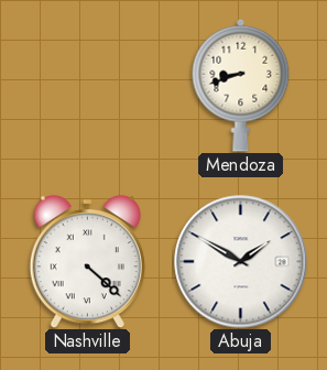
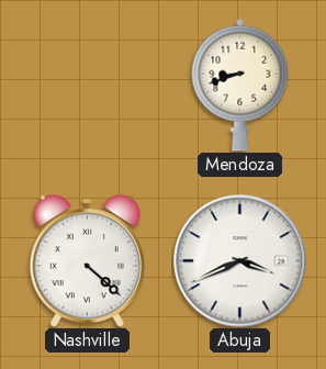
Abuja: 1:50 -> 3:41
